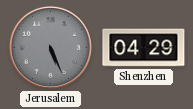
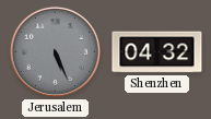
Shenzhen: 04:29 -> 04:32
